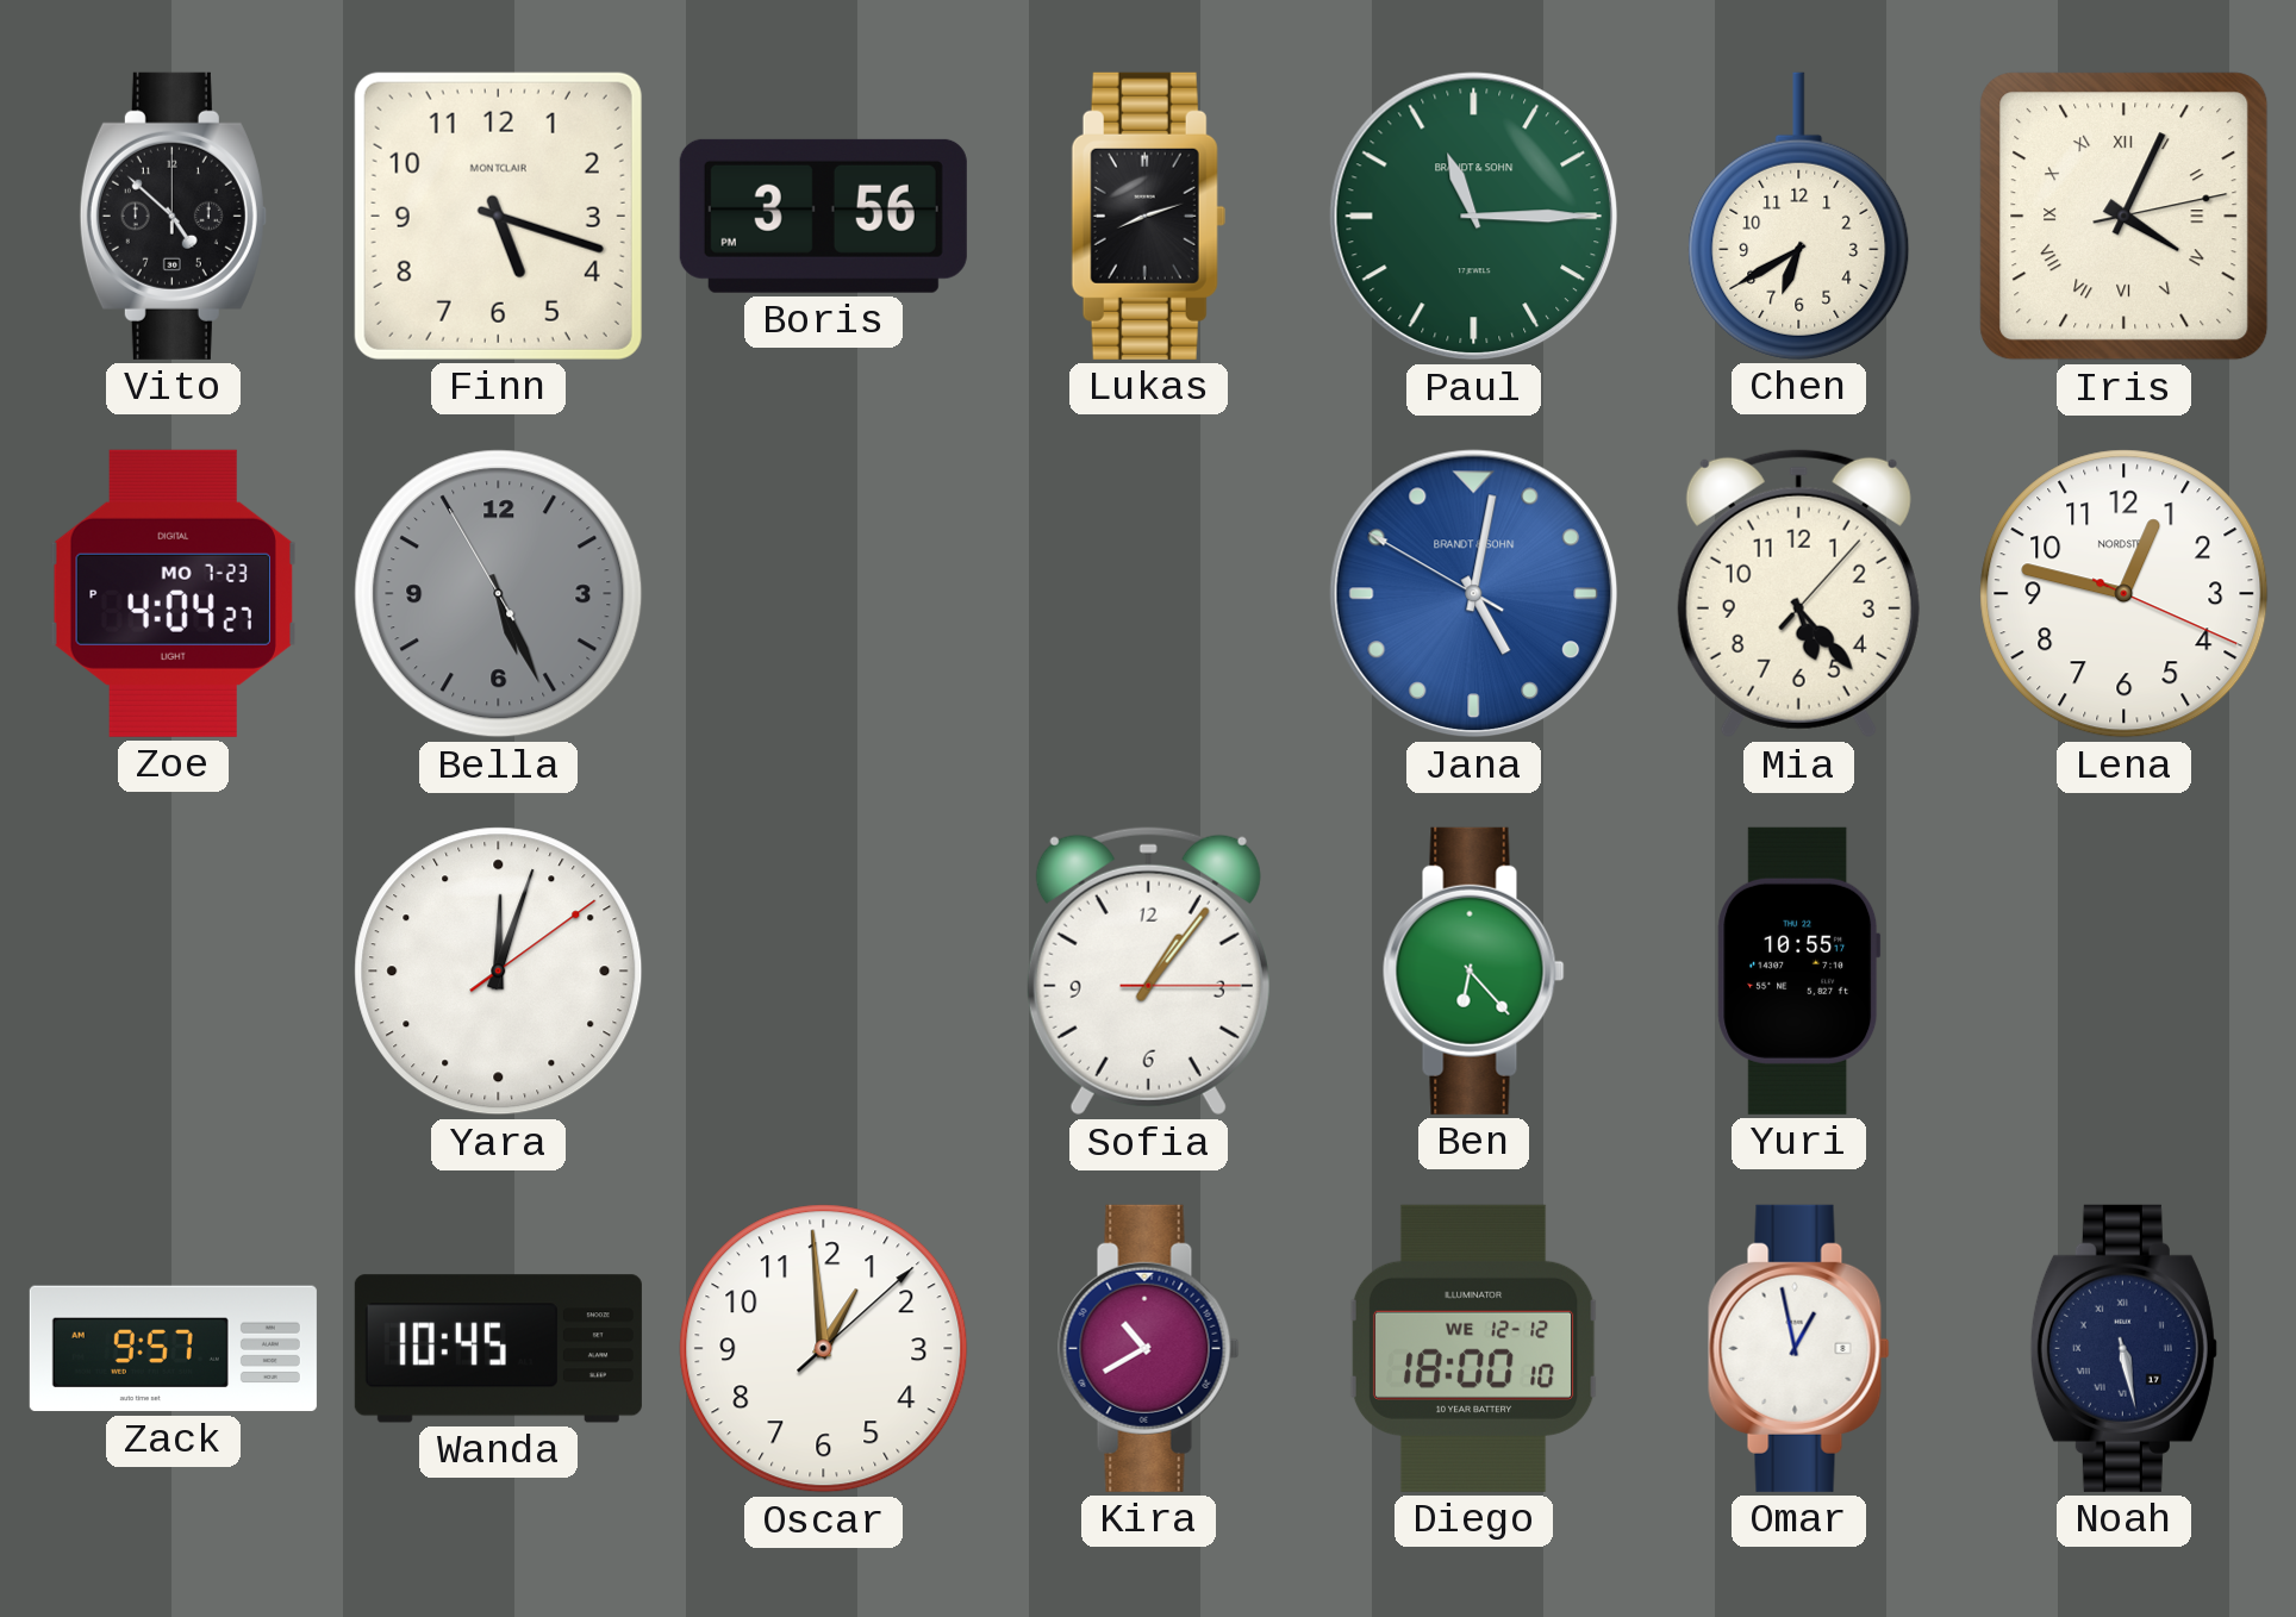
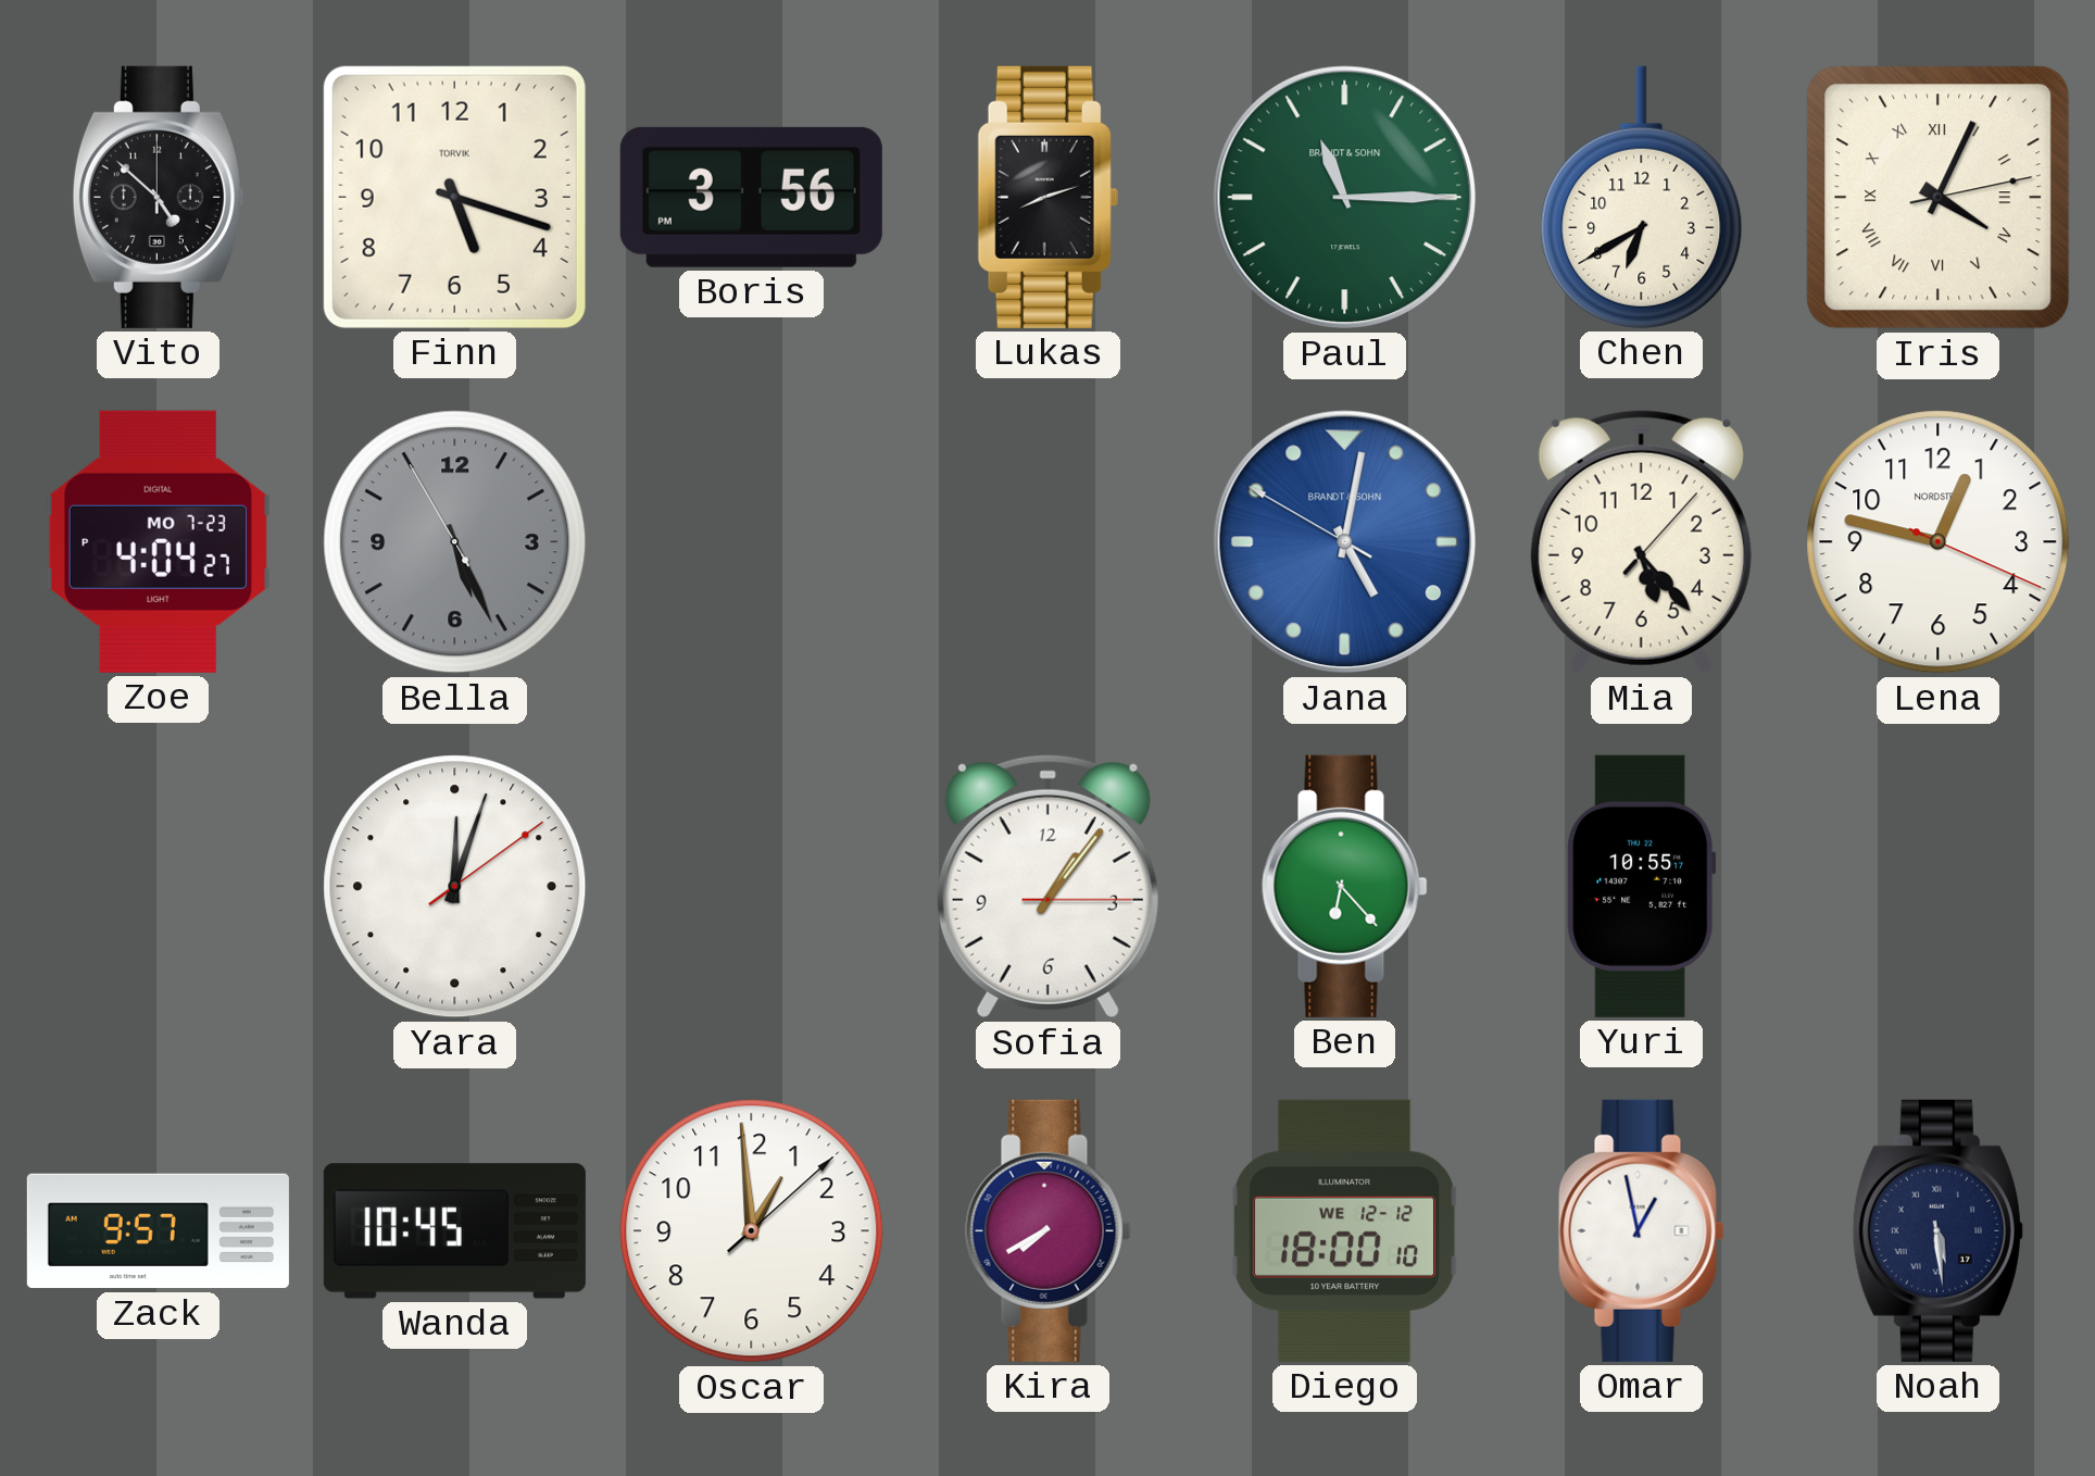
Finn brand: MONTCLAIR -> TORVIK
Kira: 10:40 -> 7:40
Noah: 5:28 -> 5:29
